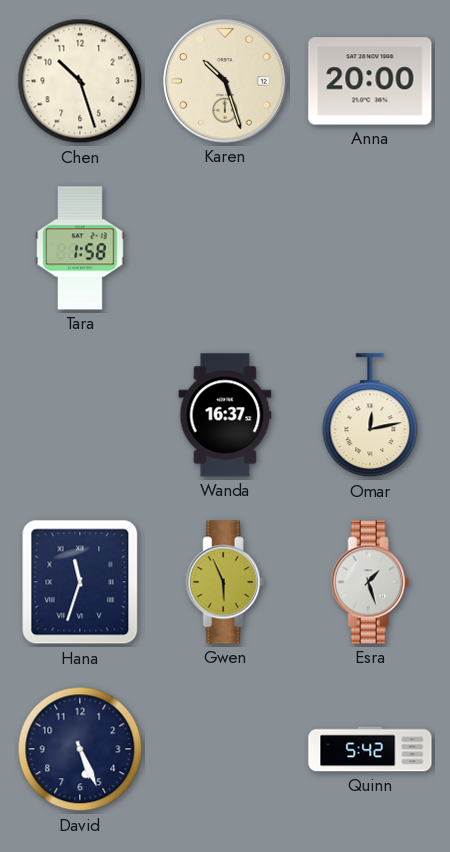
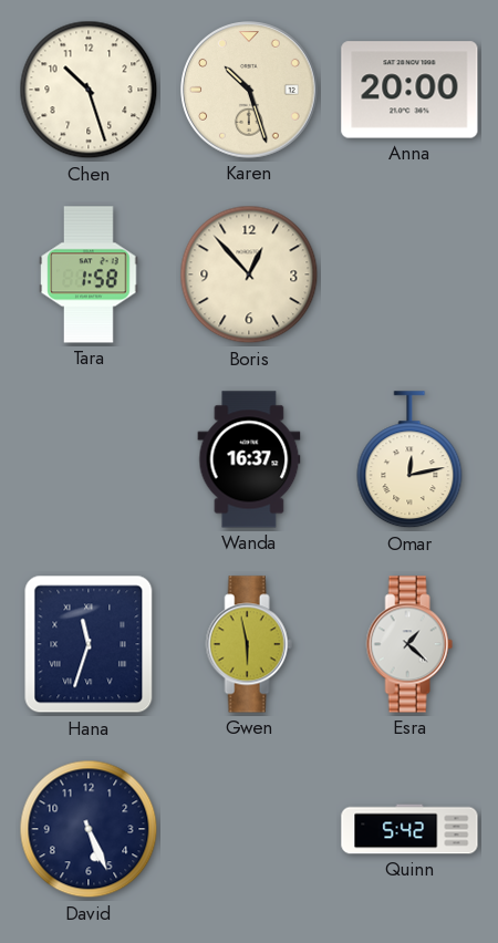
Boris: none -> 12:53
Gwen: 5:56 -> 5:58
Esra: 1:27 -> 1:22
